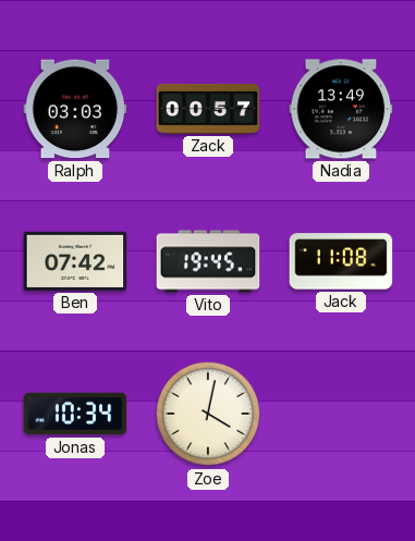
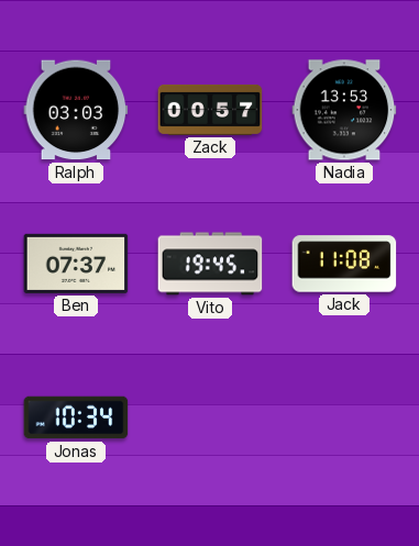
Nadia: 13:49 -> 13:53
Ben: 07:42 -> 07:37
Zoe: 4:02 -> none
